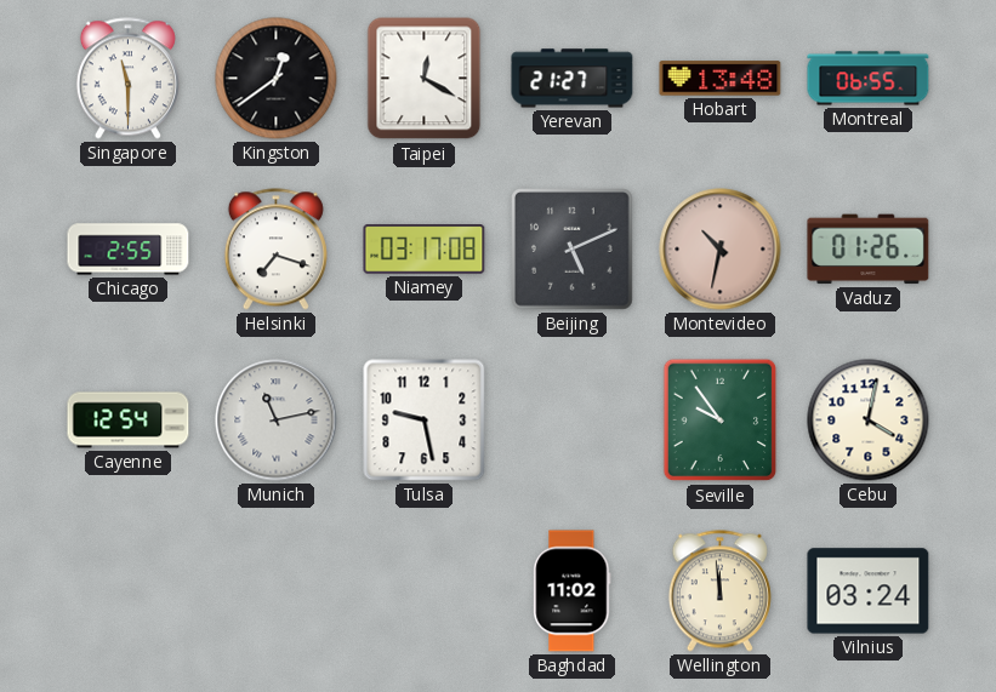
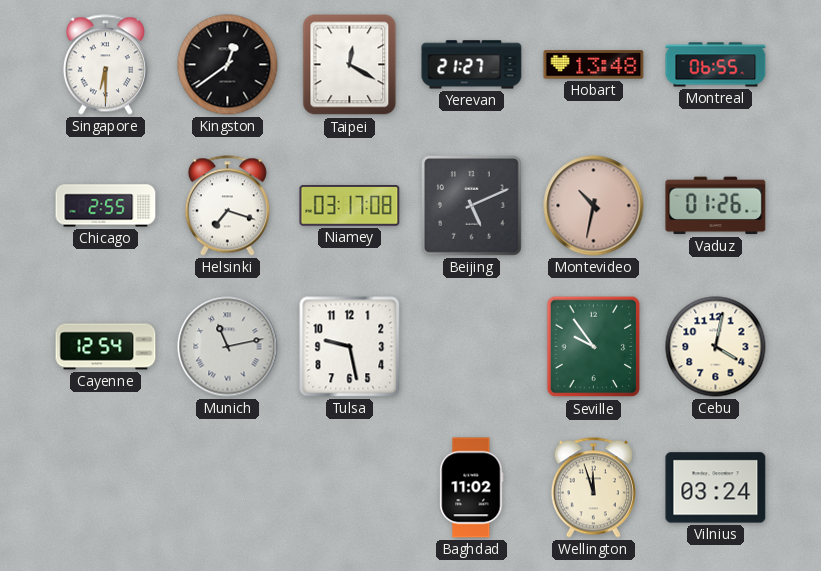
Singapore: 11:30 -> 6:30
Wellington: 11:59 -> 11:57
